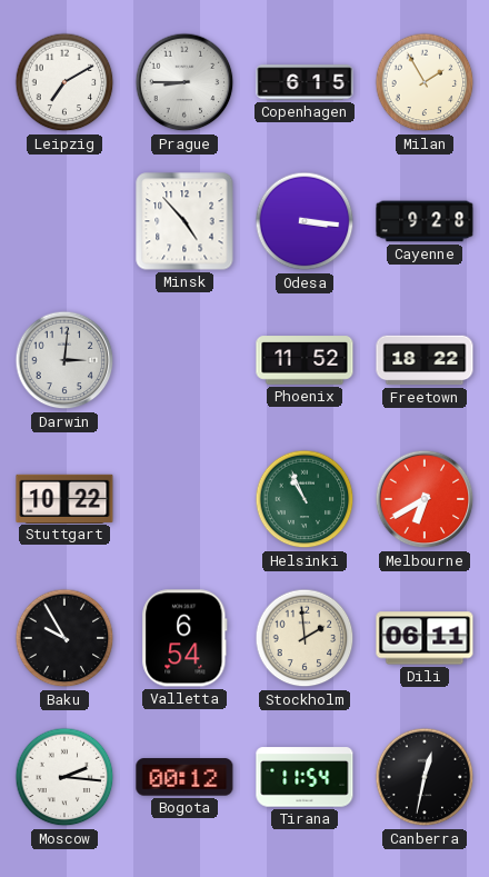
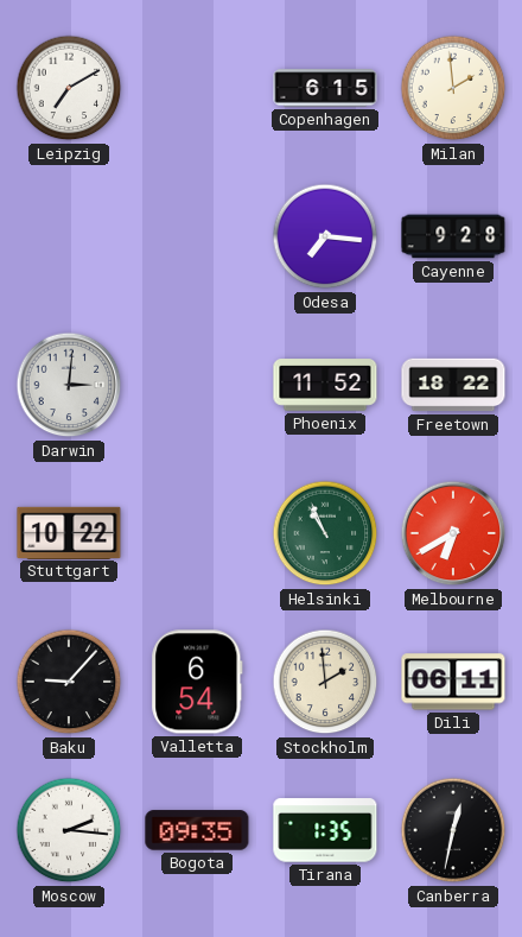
Prague: 8:45 -> none
Milan: 1:55 -> 1:59
Minsk: 4:53 -> none
Odesa: 3:16 -> 7:16
Baku: 9:55 -> 9:07
Bogota: 00:12 -> 09:35
Tirana: 11:54 -> 1:35
